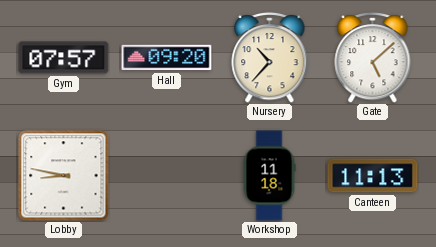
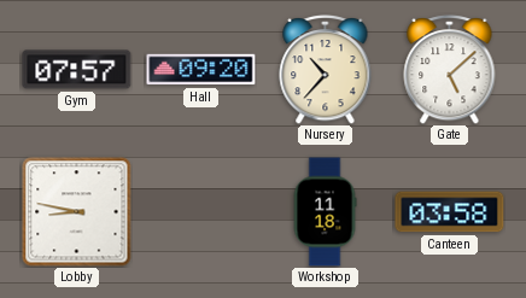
Canteen: 11:13 -> 03:58
